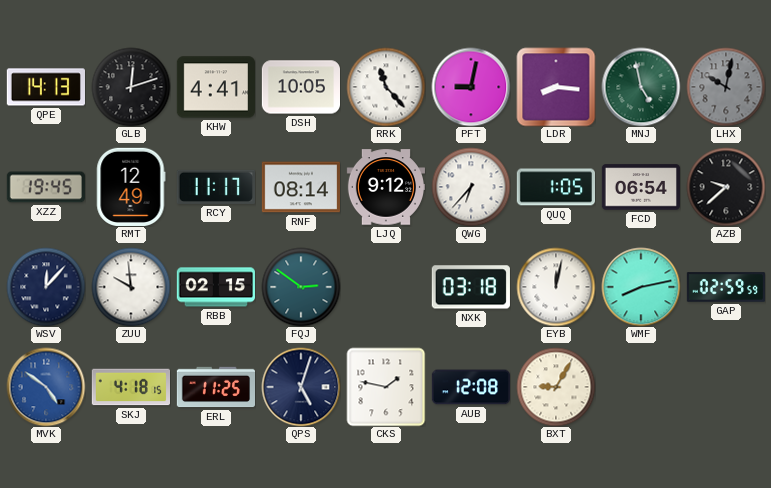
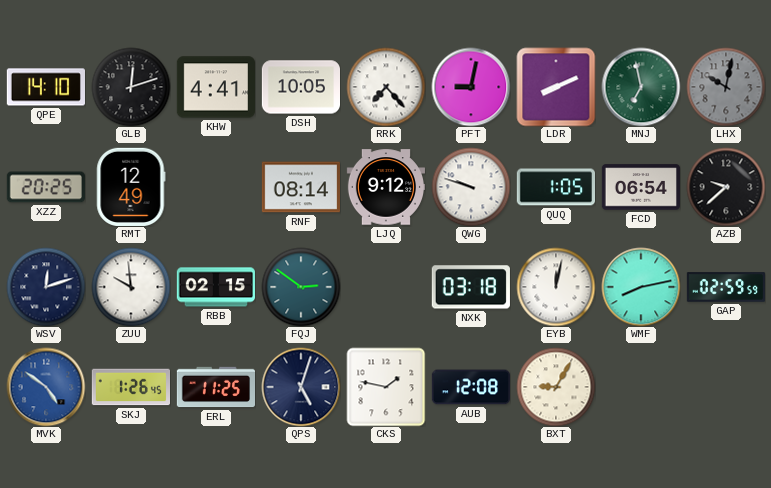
QPE: 14:13 -> 14:10
RRK: 11:23 -> 7:23
LDR: 8:16 -> 8:11
MNJ: 4:58 -> 6:58
XZZ: 19:45 -> 20:25
RCY: 11:17 -> none
QWG: 6:37 -> 9:48
WSV: 12:07 -> 12:12
SKJ: 4:18 -> 1:26
